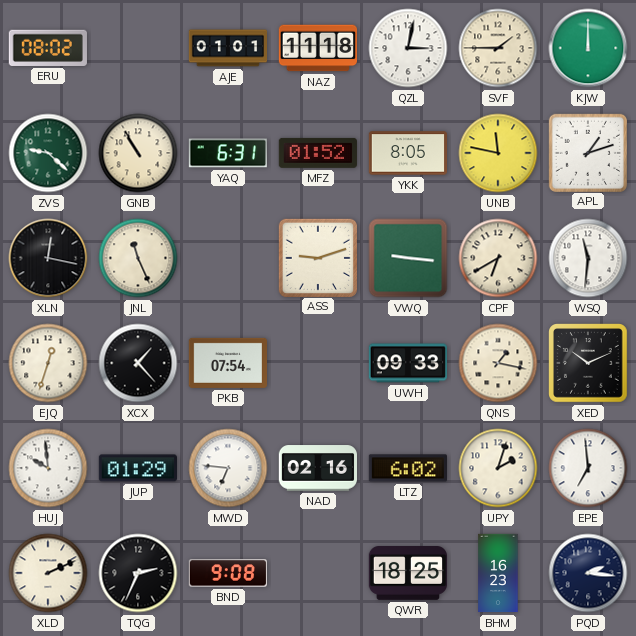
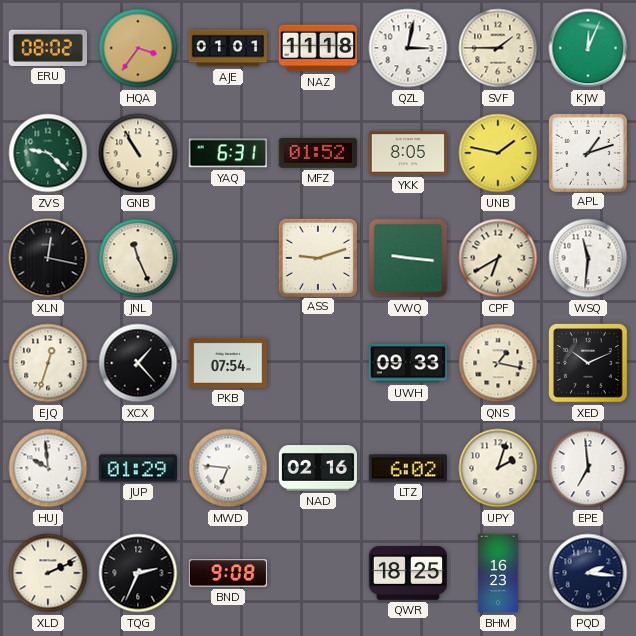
HQA: none -> 3:36
KJW: 12:00 -> 12:04
UNB: 11:47 -> 1:47
